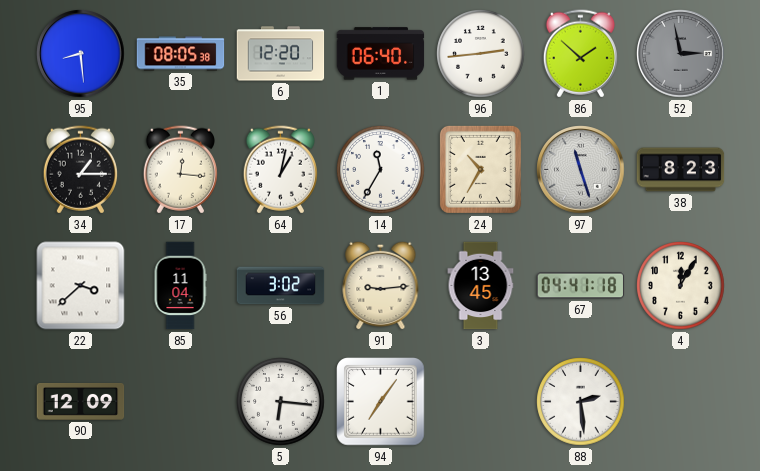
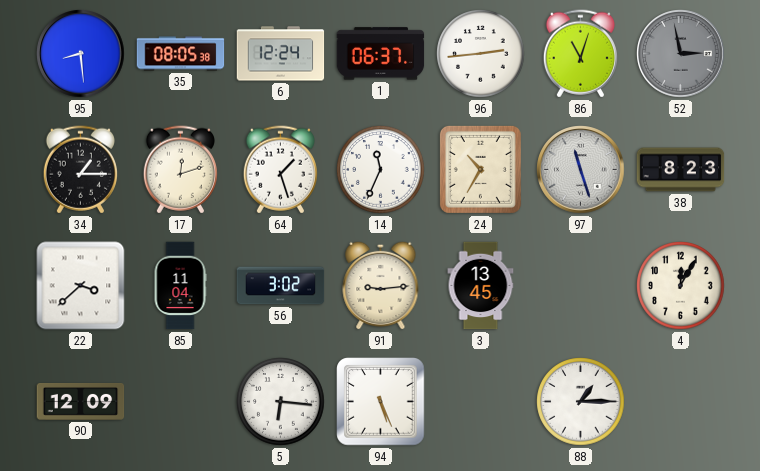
6: 12:20 -> 12:24
1: 06:40 -> 06:37
86: 1:52 -> 11:03
17: 12:16 -> 12:12
64: 1:02 -> 1:27
14: 11:35 -> 11:34
67: 04:41 -> none
94: 7:06 -> 5:26
88: 2:29 -> 1:15
